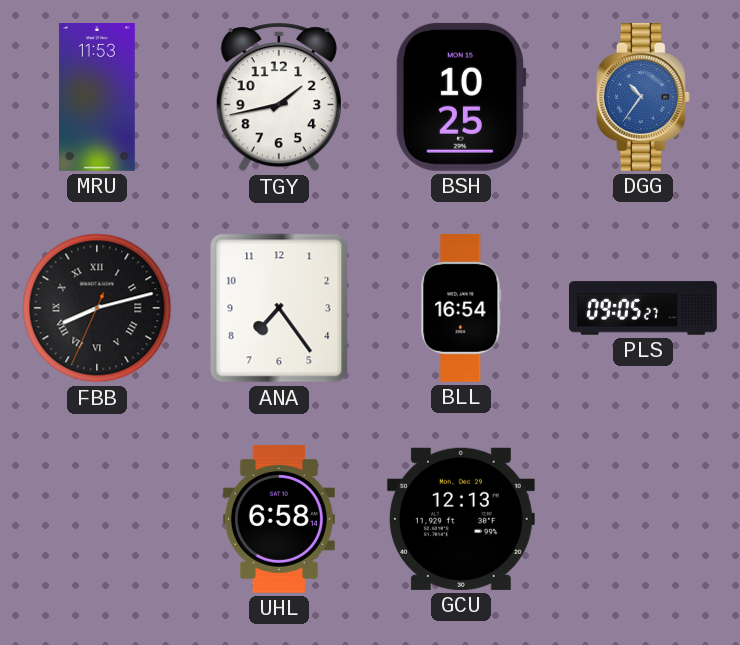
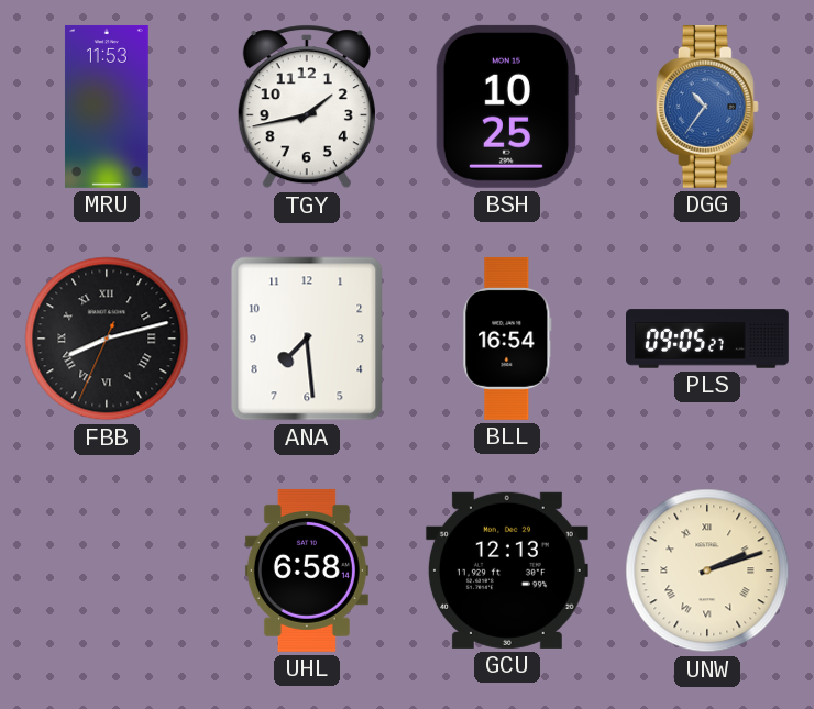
ANA: 7:24 -> 7:29
UNW: none -> 2:12
